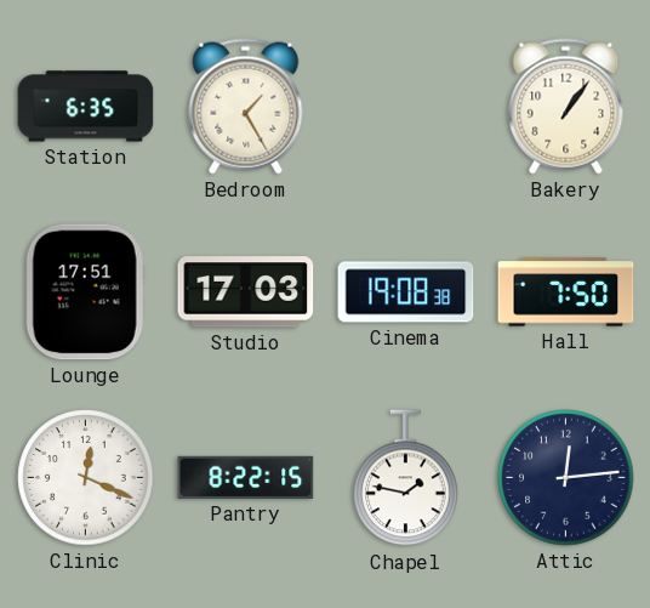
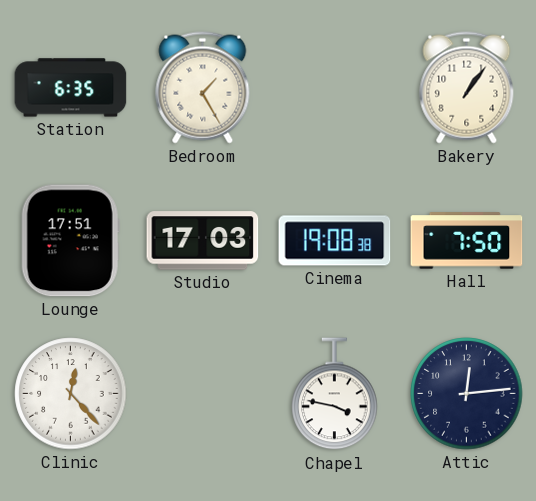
Clinic: 12:19 -> 12:23
Pantry: 8:22 -> none
Chapel: 1:47 -> 3:47
